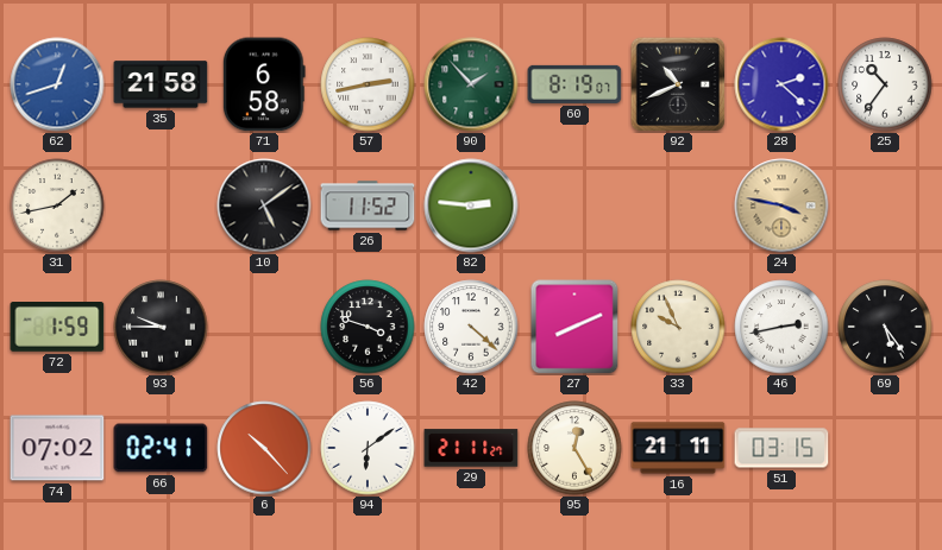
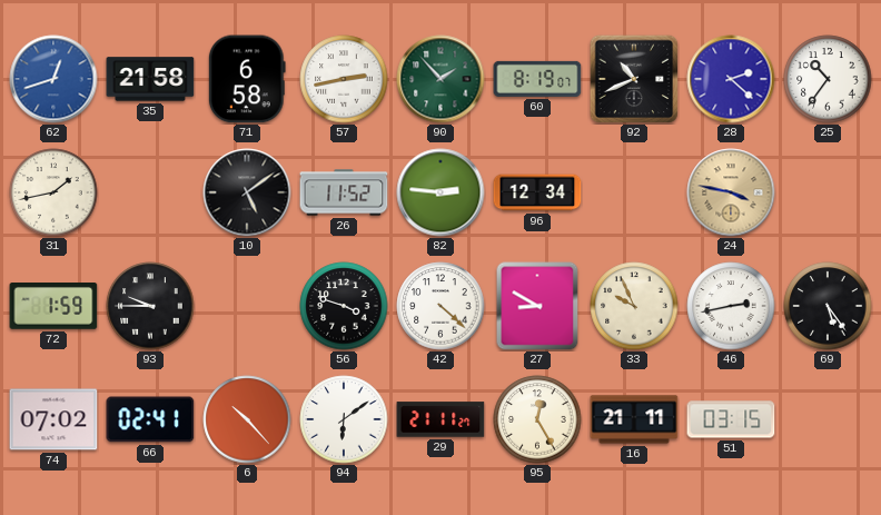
96: none -> 12:34
27: 8:11 -> 8:50
